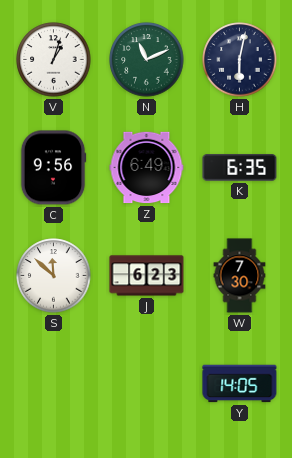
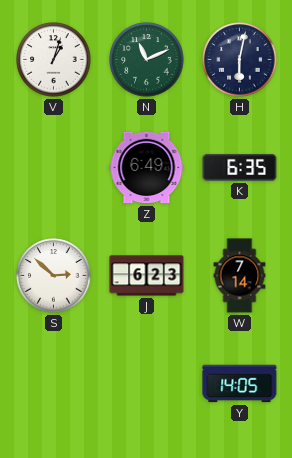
C: 9:56 -> none
S: 11:52 -> 2:52
W: 7:30 -> 7:14
